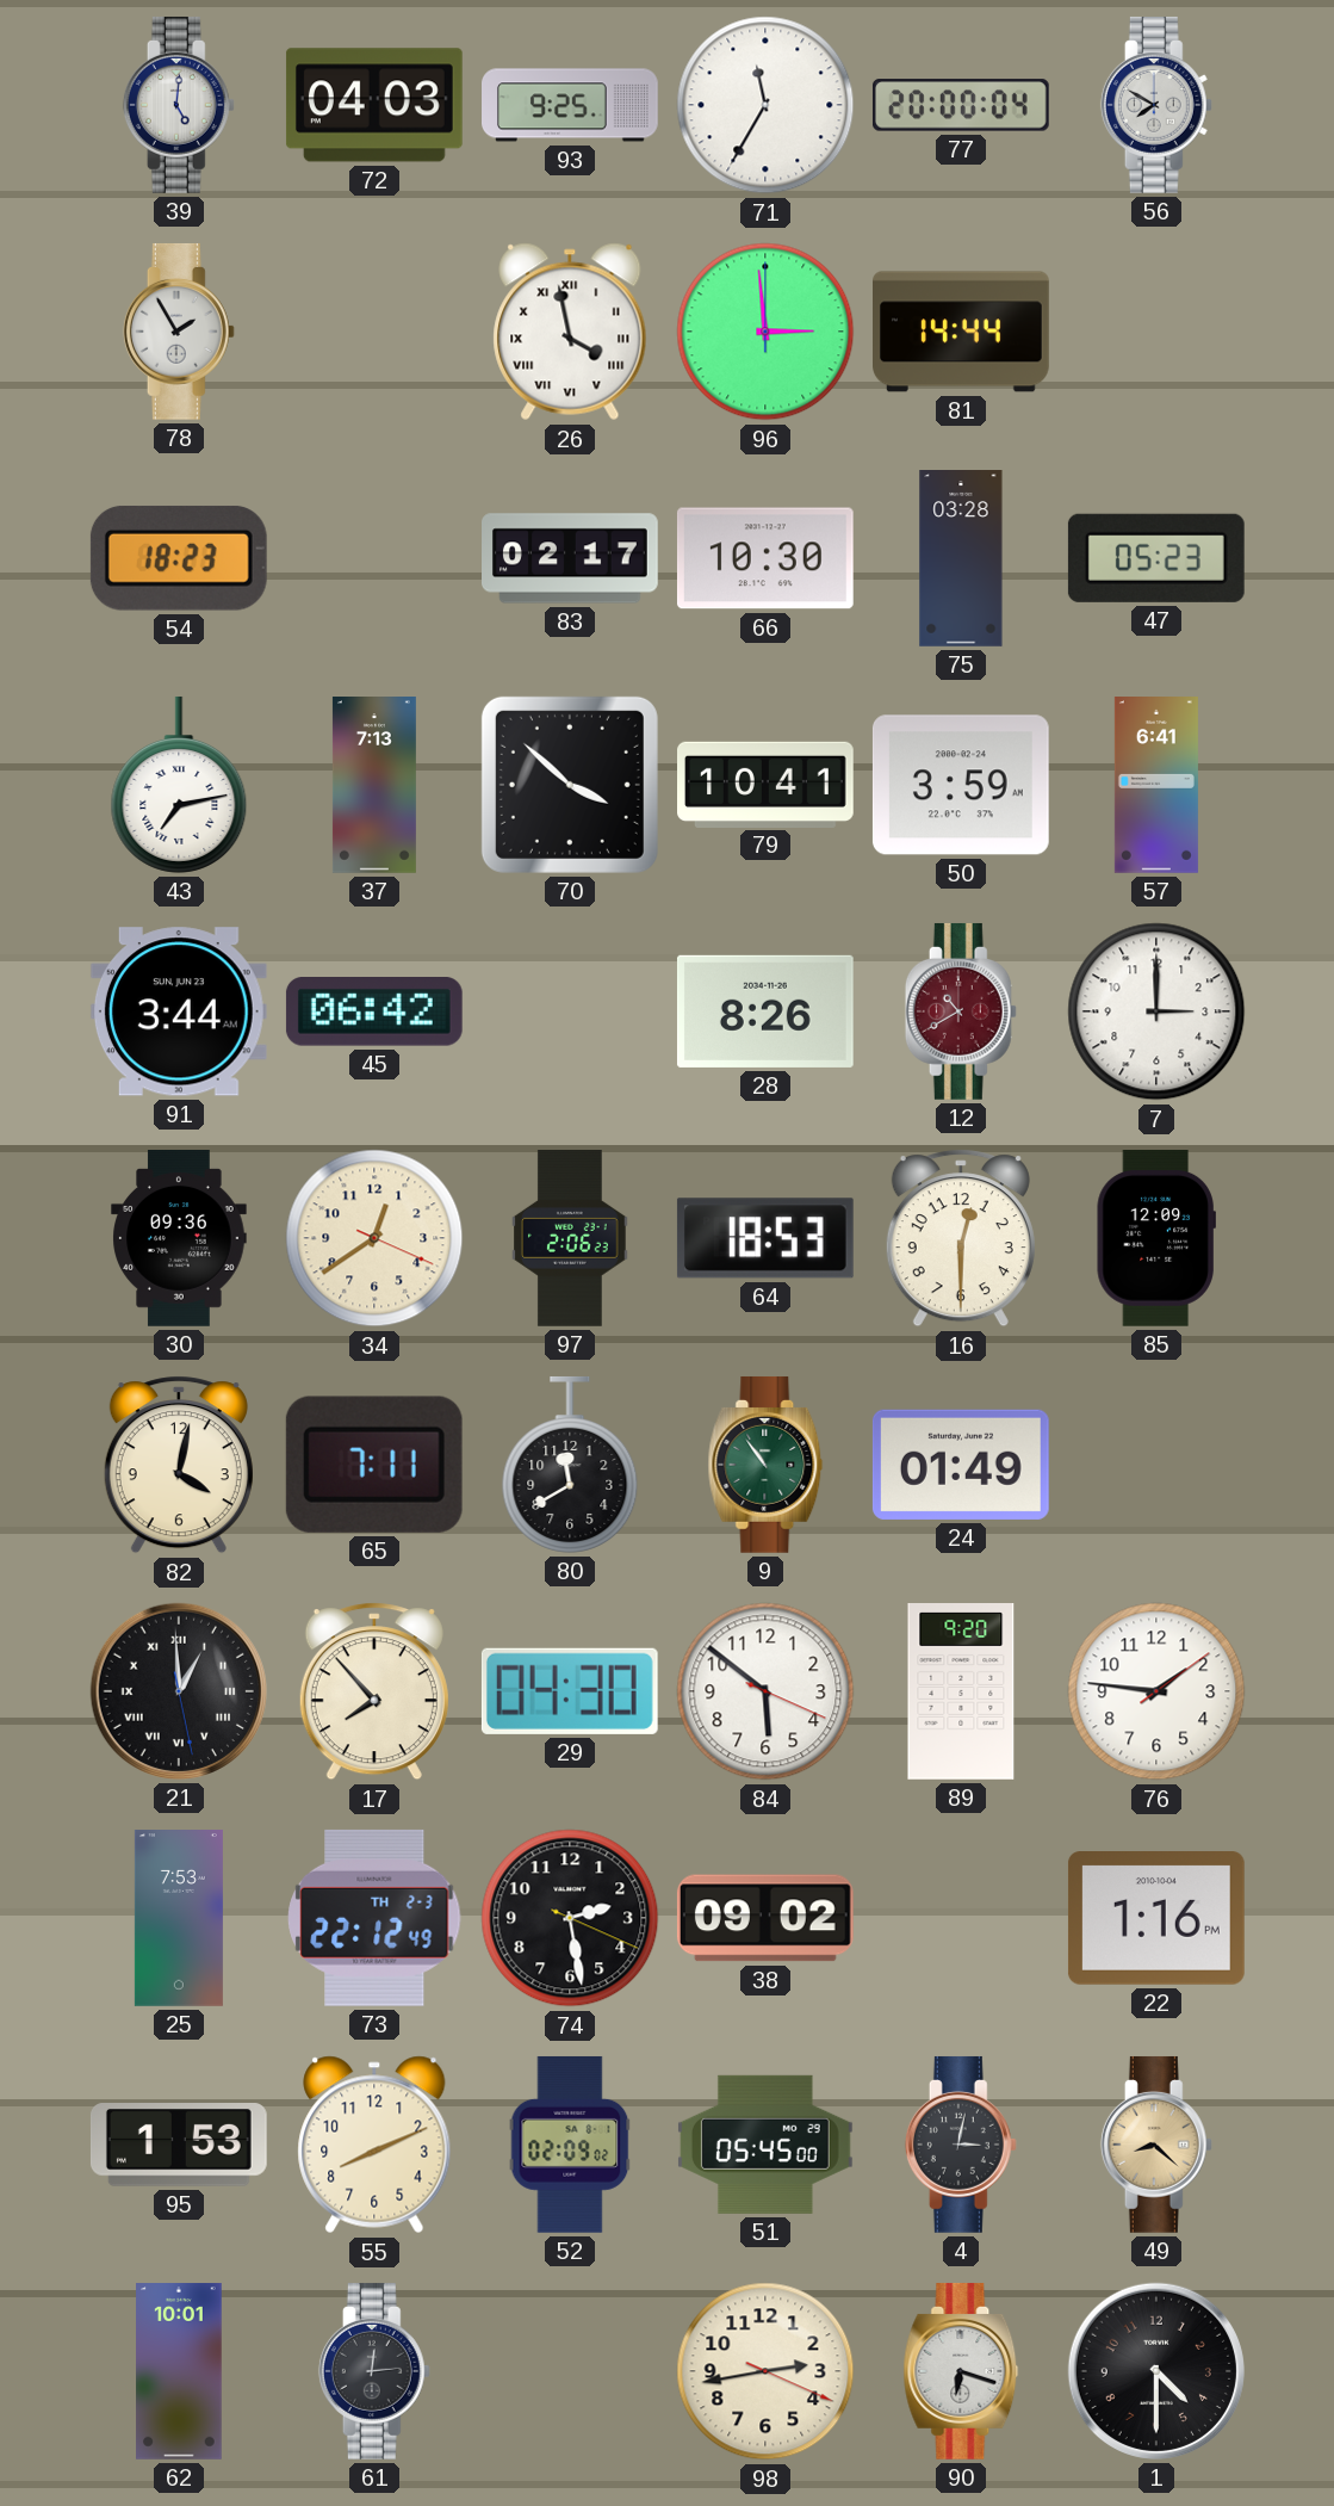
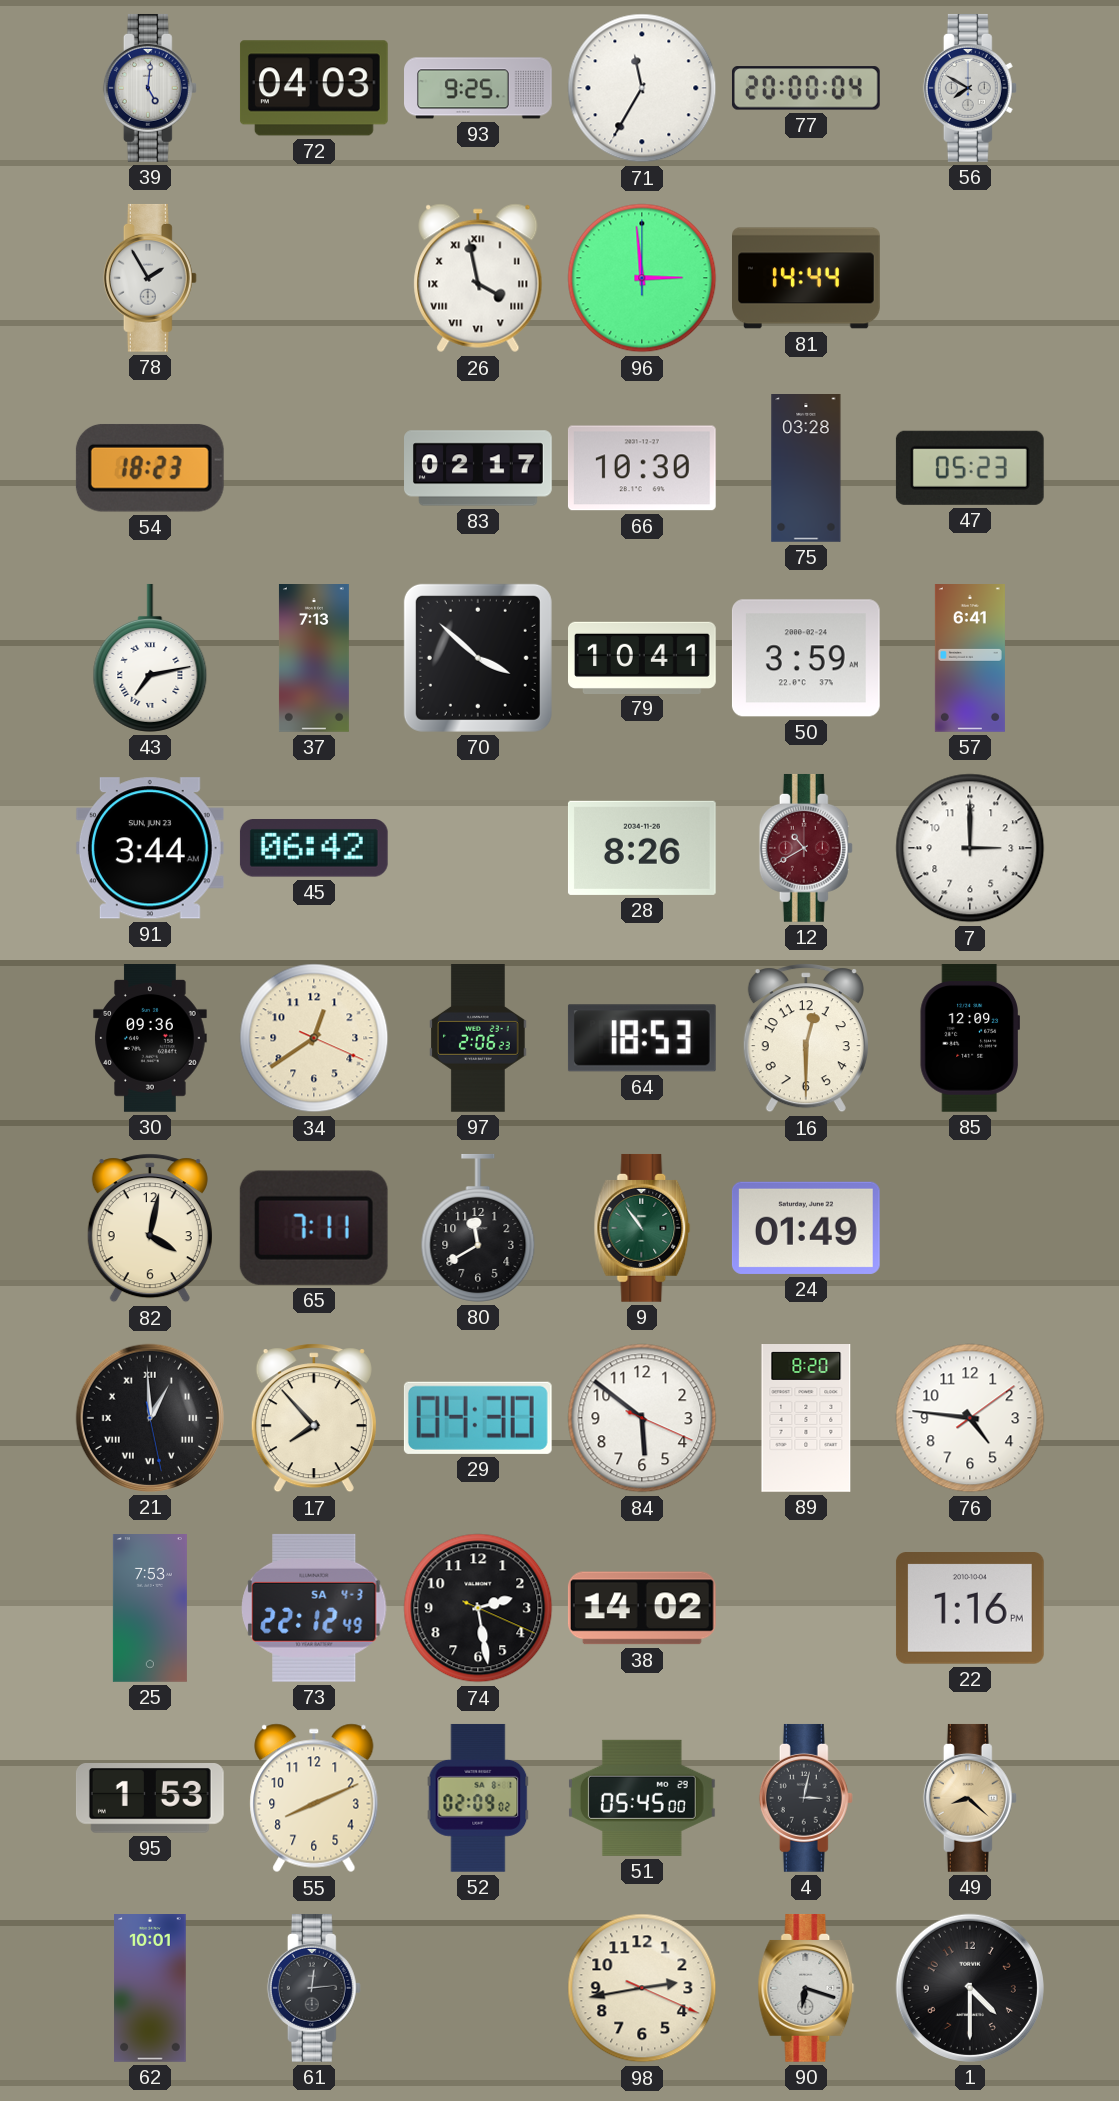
89: 9:20 -> 8:20
76: 1:46 -> 4:46
73 date: TH 2-3 -> SA 4-3
38: 09:02 -> 14:02
